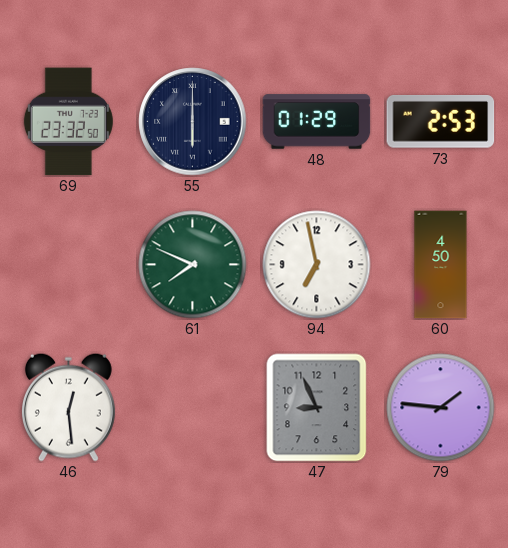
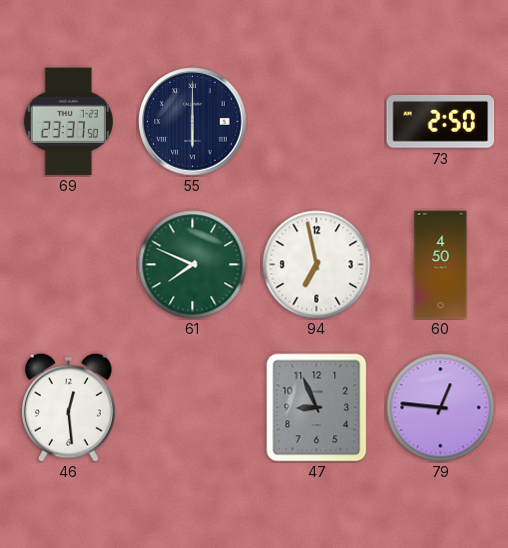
69: 23:32 -> 23:37
48: 01:29 -> none
73: 2:53 -> 2:50
79: 1:46 -> 12:46
